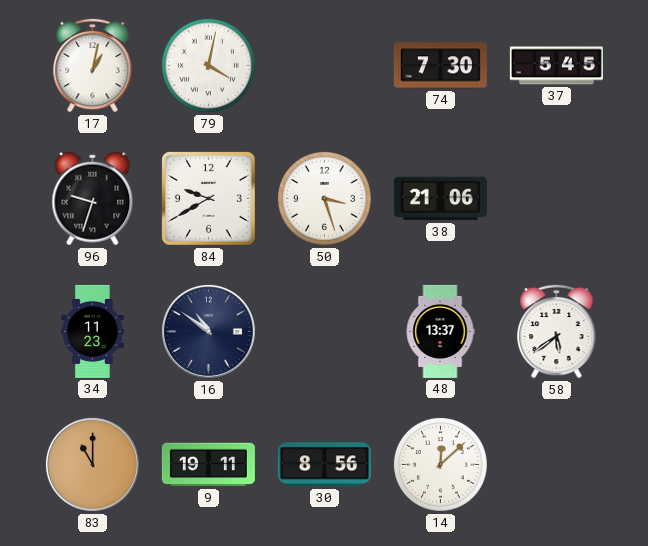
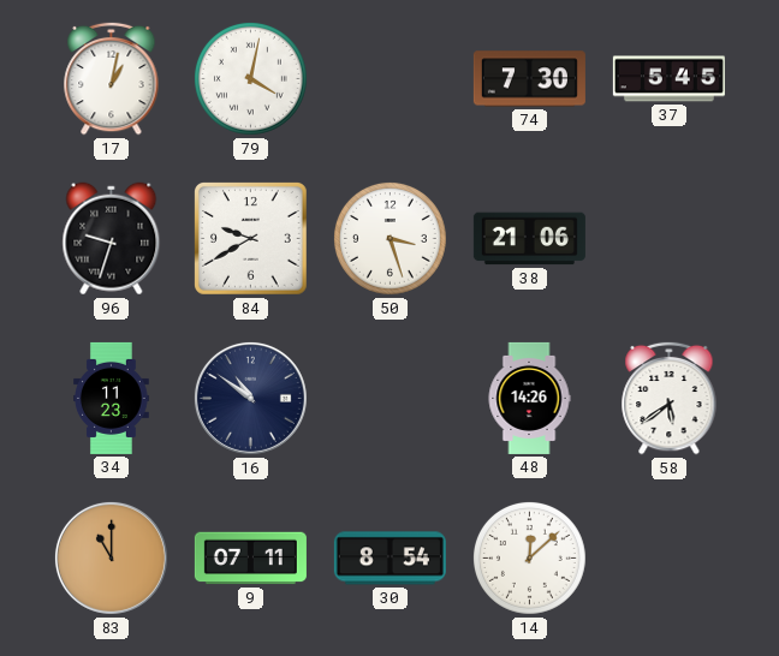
48: 13:37 -> 14:26
9: 19:11 -> 07:11
30: 8:56 -> 8:54
